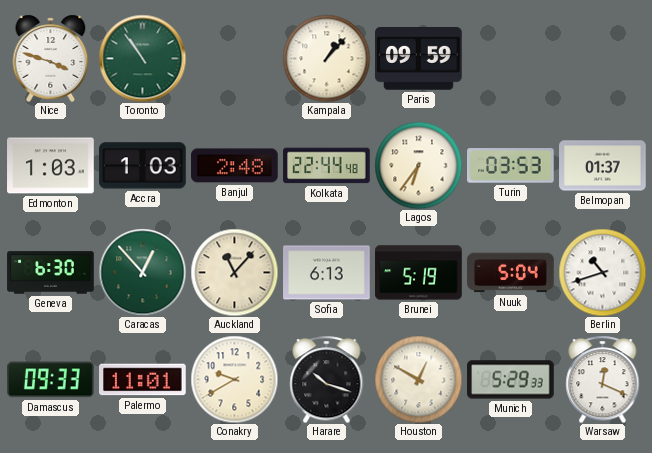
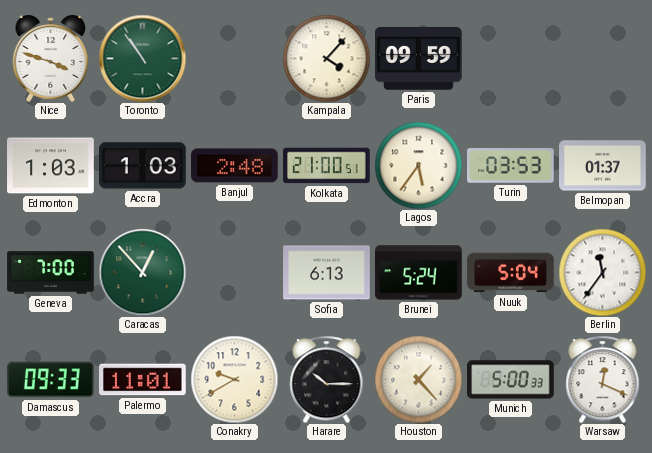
Kampala: 1:07 -> 4:07
Kolkata: 22:44 -> 21:00
Lagos: 6:36 -> 5:36
Geneva: 6:30 -> 7:00
Auckland: 11:07 -> none
Brunei: 5:19 -> 5:24
Berlin: 10:42 -> 11:36
Harare: 10:18 -> 10:15
Houston: 12:50 -> 1:23
Munich: 5:29 -> 5:00
